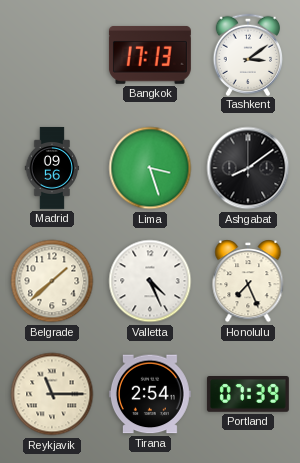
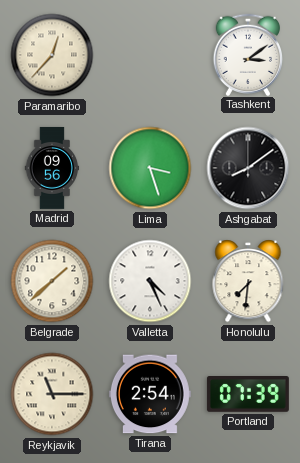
Paramaribo: none -> 12:37
Bangkok: 17:13 -> none
Honolulu: 7:26 -> 7:31
